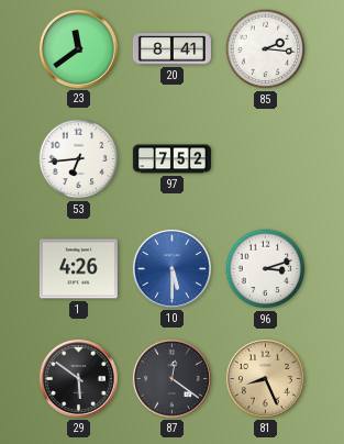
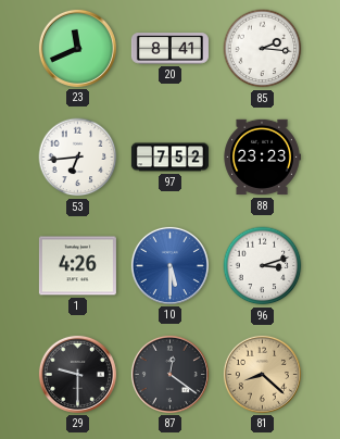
23: 11:39 -> 11:41
88: none -> 23:23
29: 5:51 -> 9:30
81: 8:26 -> 8:22
